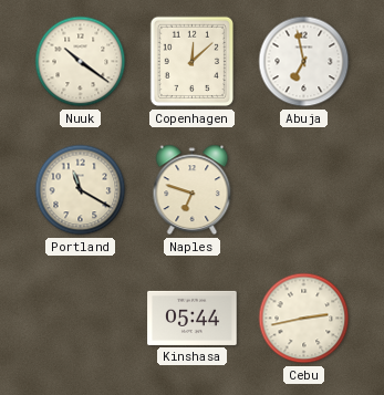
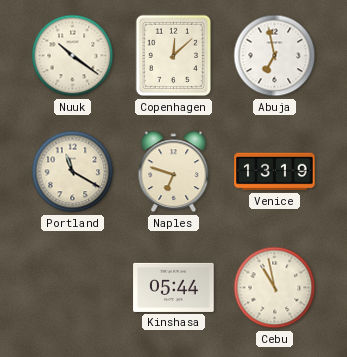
Venice: none -> 13:19
Cebu: 2:43 -> 10:58
